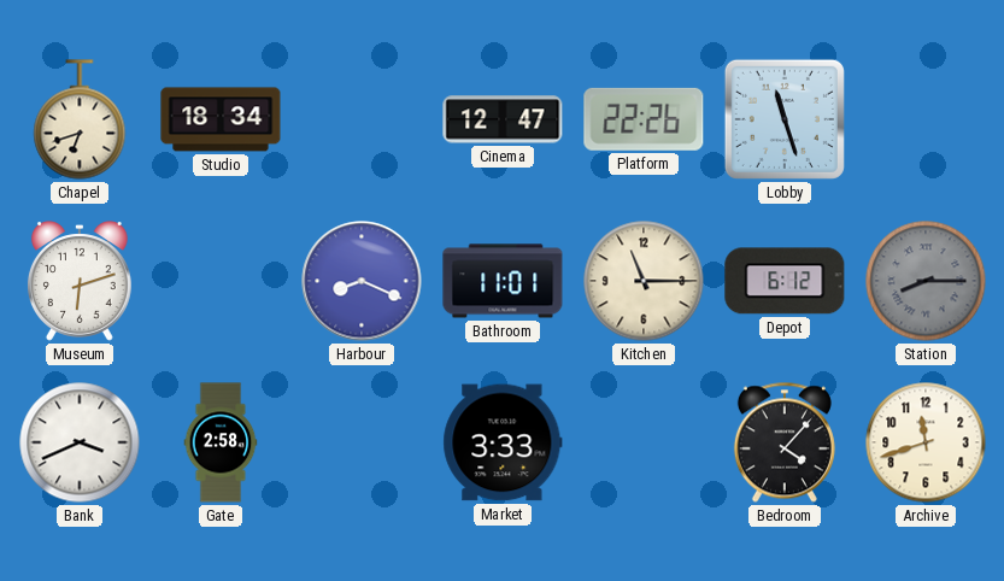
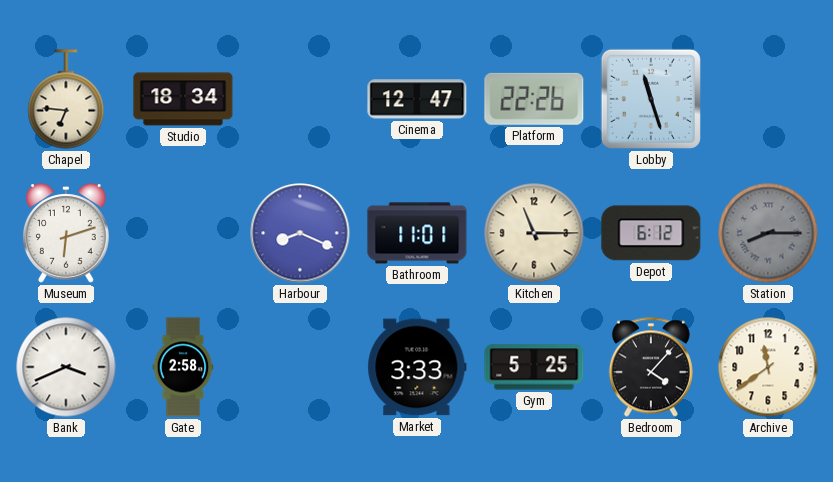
Chapel: 6:42 -> 6:46
Gym: none -> 5:25
Archive: 11:42 -> 11:39
